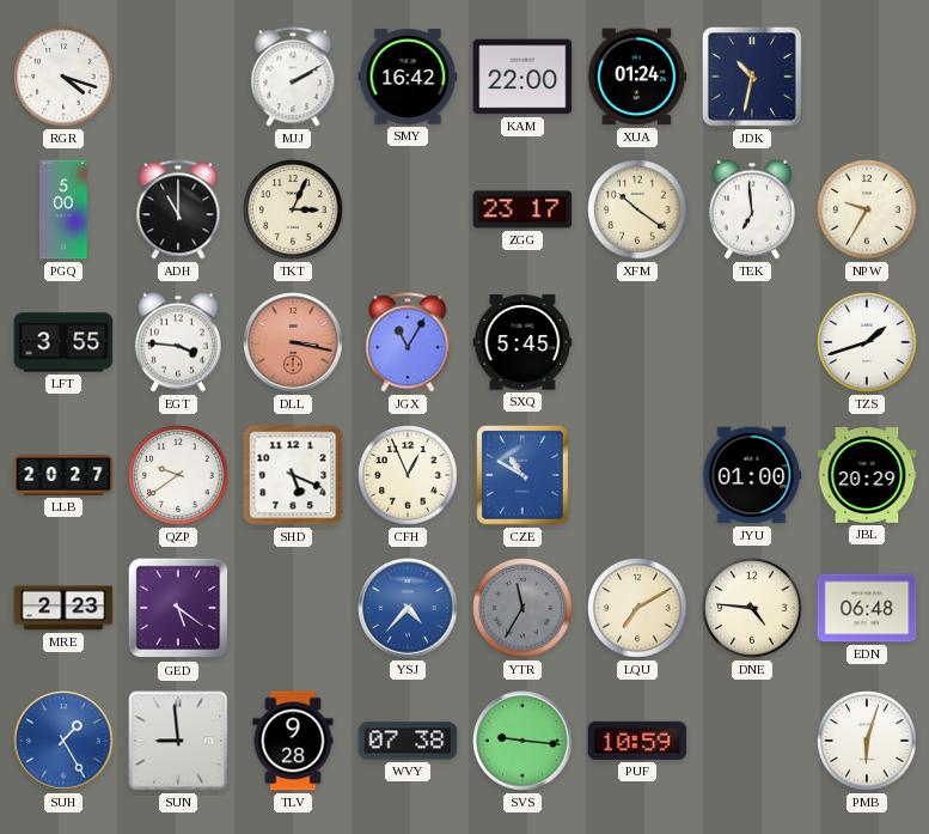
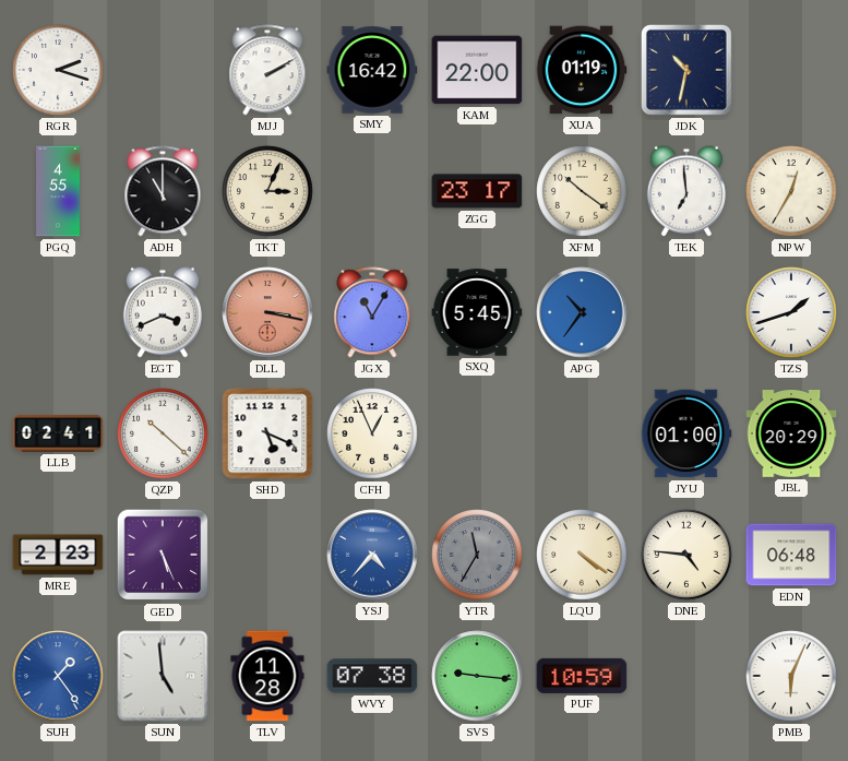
RGR: 4:18 -> 2:18
XUA: 01:24 -> 01:19
PGQ: 5:00 -> 4:55
NPW: 9:35 -> 12:35
LFT: 3:55 -> none
EGT: 3:46 -> 3:41
APG: none -> 10:36
LLB: 20:27 -> 02:41
QZP: 9:39 -> 10:22
CZE: 10:50 -> none
GED: 5:21 -> 5:26
LQU: 7:10 -> 4:21
SUH: 1:25 -> 1:24
SUN: 8:59 -> 4:59
TLV: 9:28 -> 11:28
PMB: 6:03 -> 6:04
